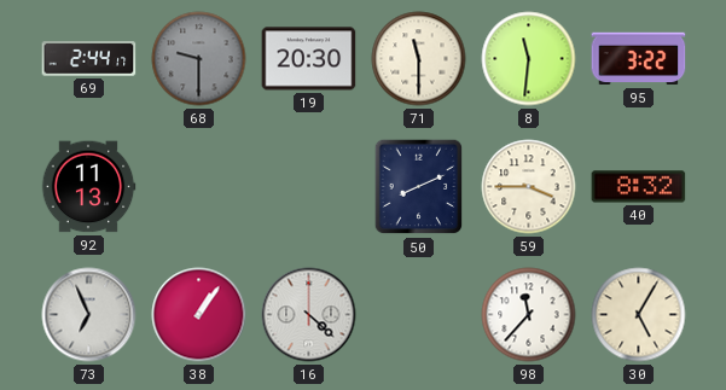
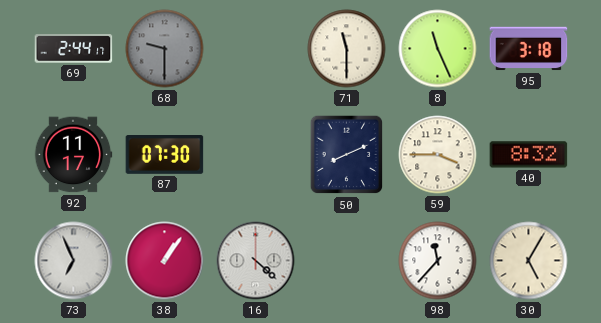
19: 20:30 -> none
8: 11:31 -> 11:26
95: 3:22 -> 3:18
92: 11:13 -> 11:17
87: none -> 07:30
